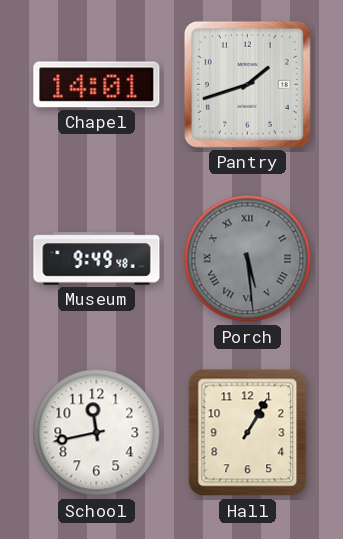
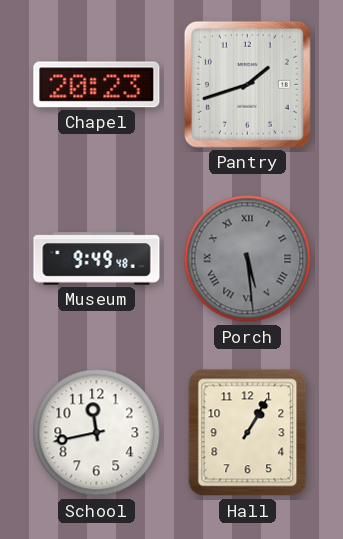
Chapel: 14:01 -> 20:23
